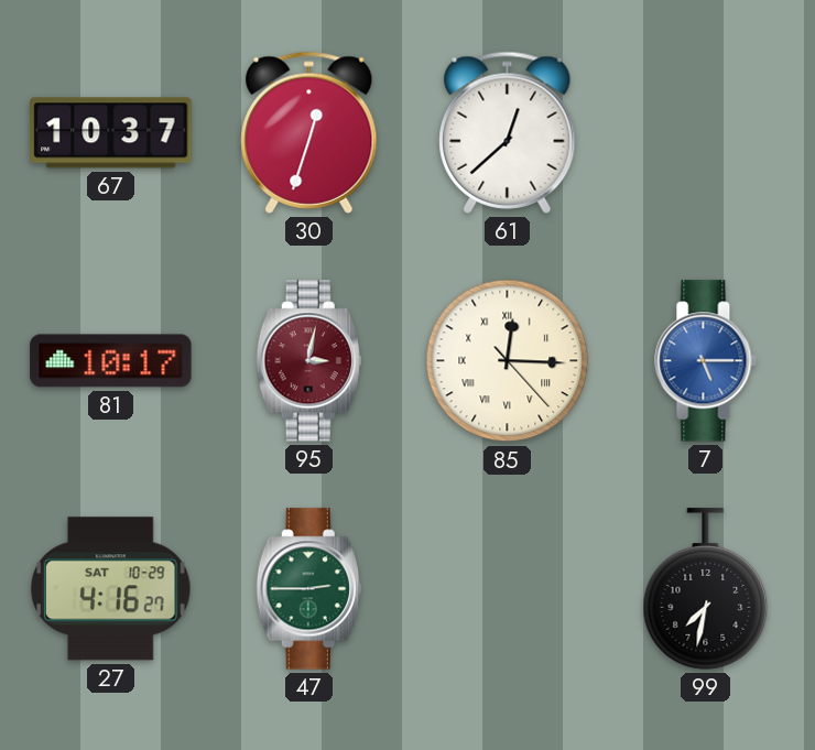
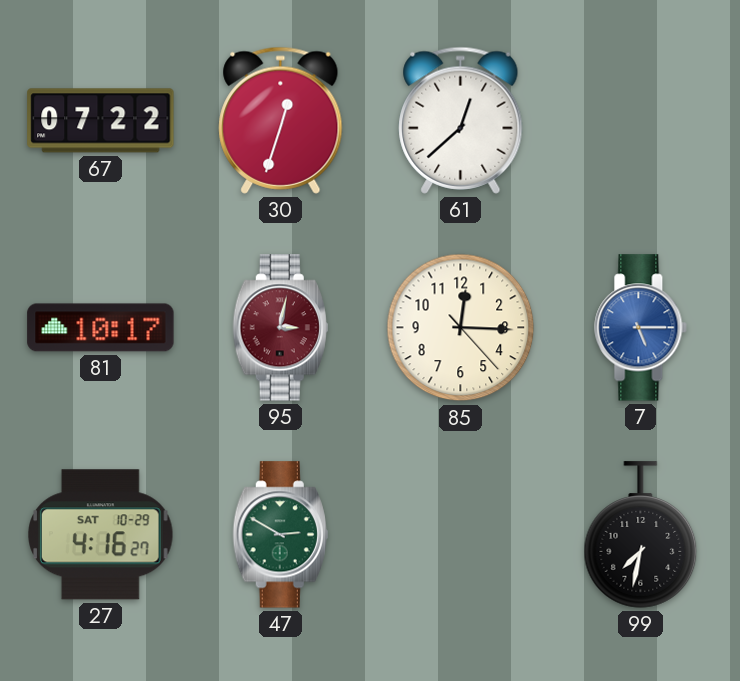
67: 10:37 -> 07:22
85 numerals: Roman -> Arabic
47: 2:45 -> 2:50
